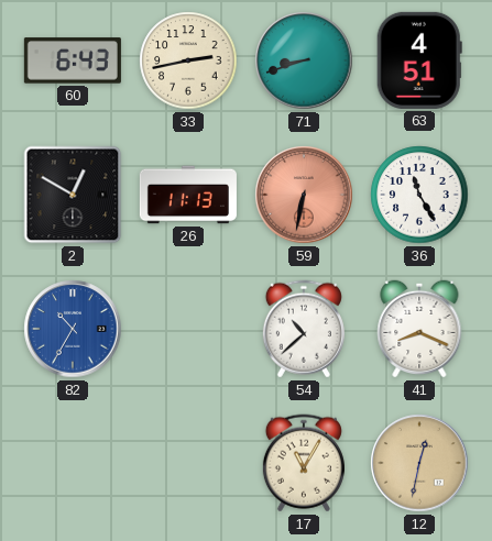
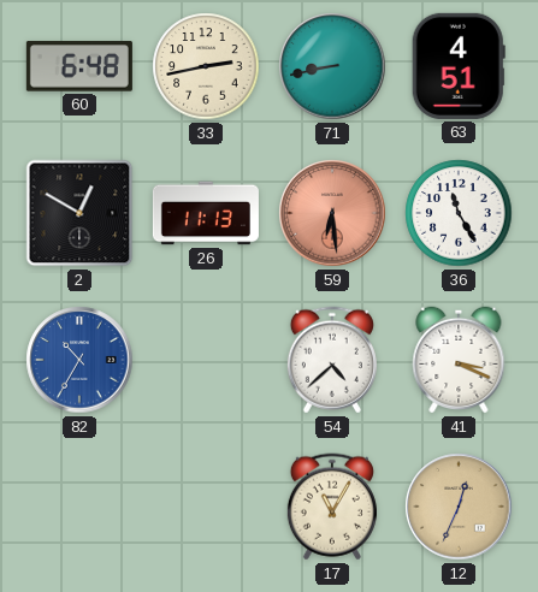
60: 6:43 -> 6:48
71: 8:42 -> 8:43
59: 6:32 -> 6:29
54: 10:38 -> 4:38
41: 8:19 -> 3:19
12: 12:32 -> 12:34
